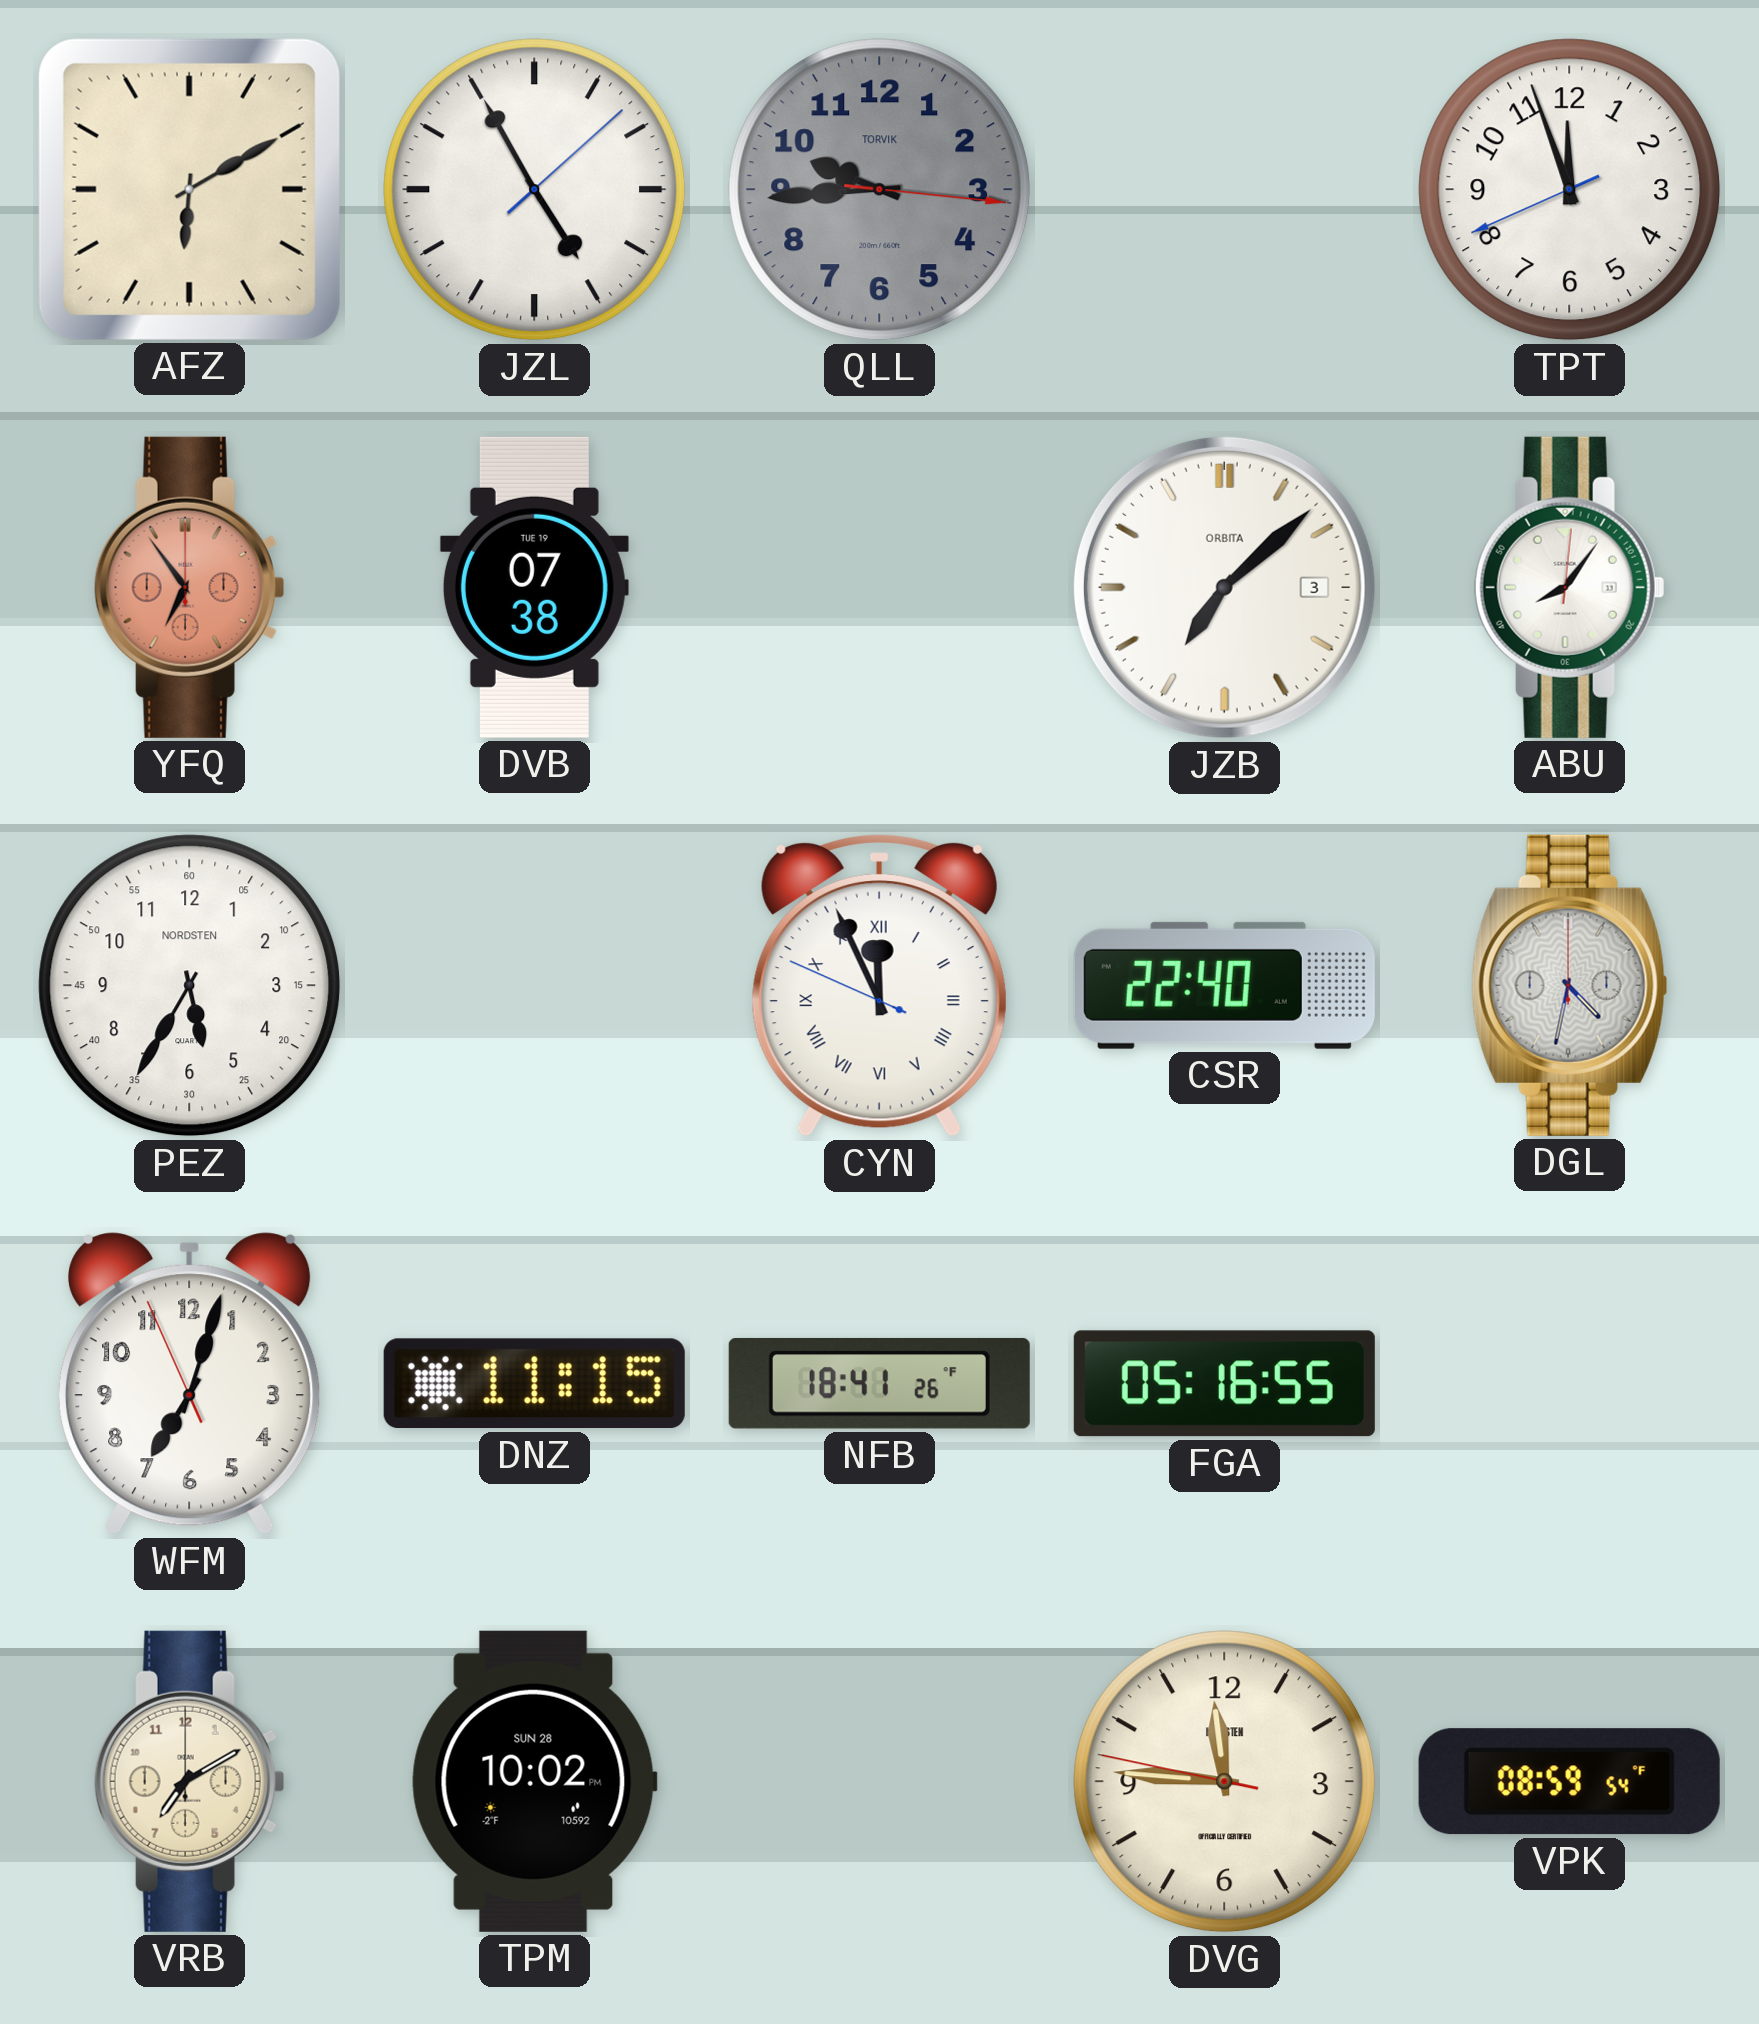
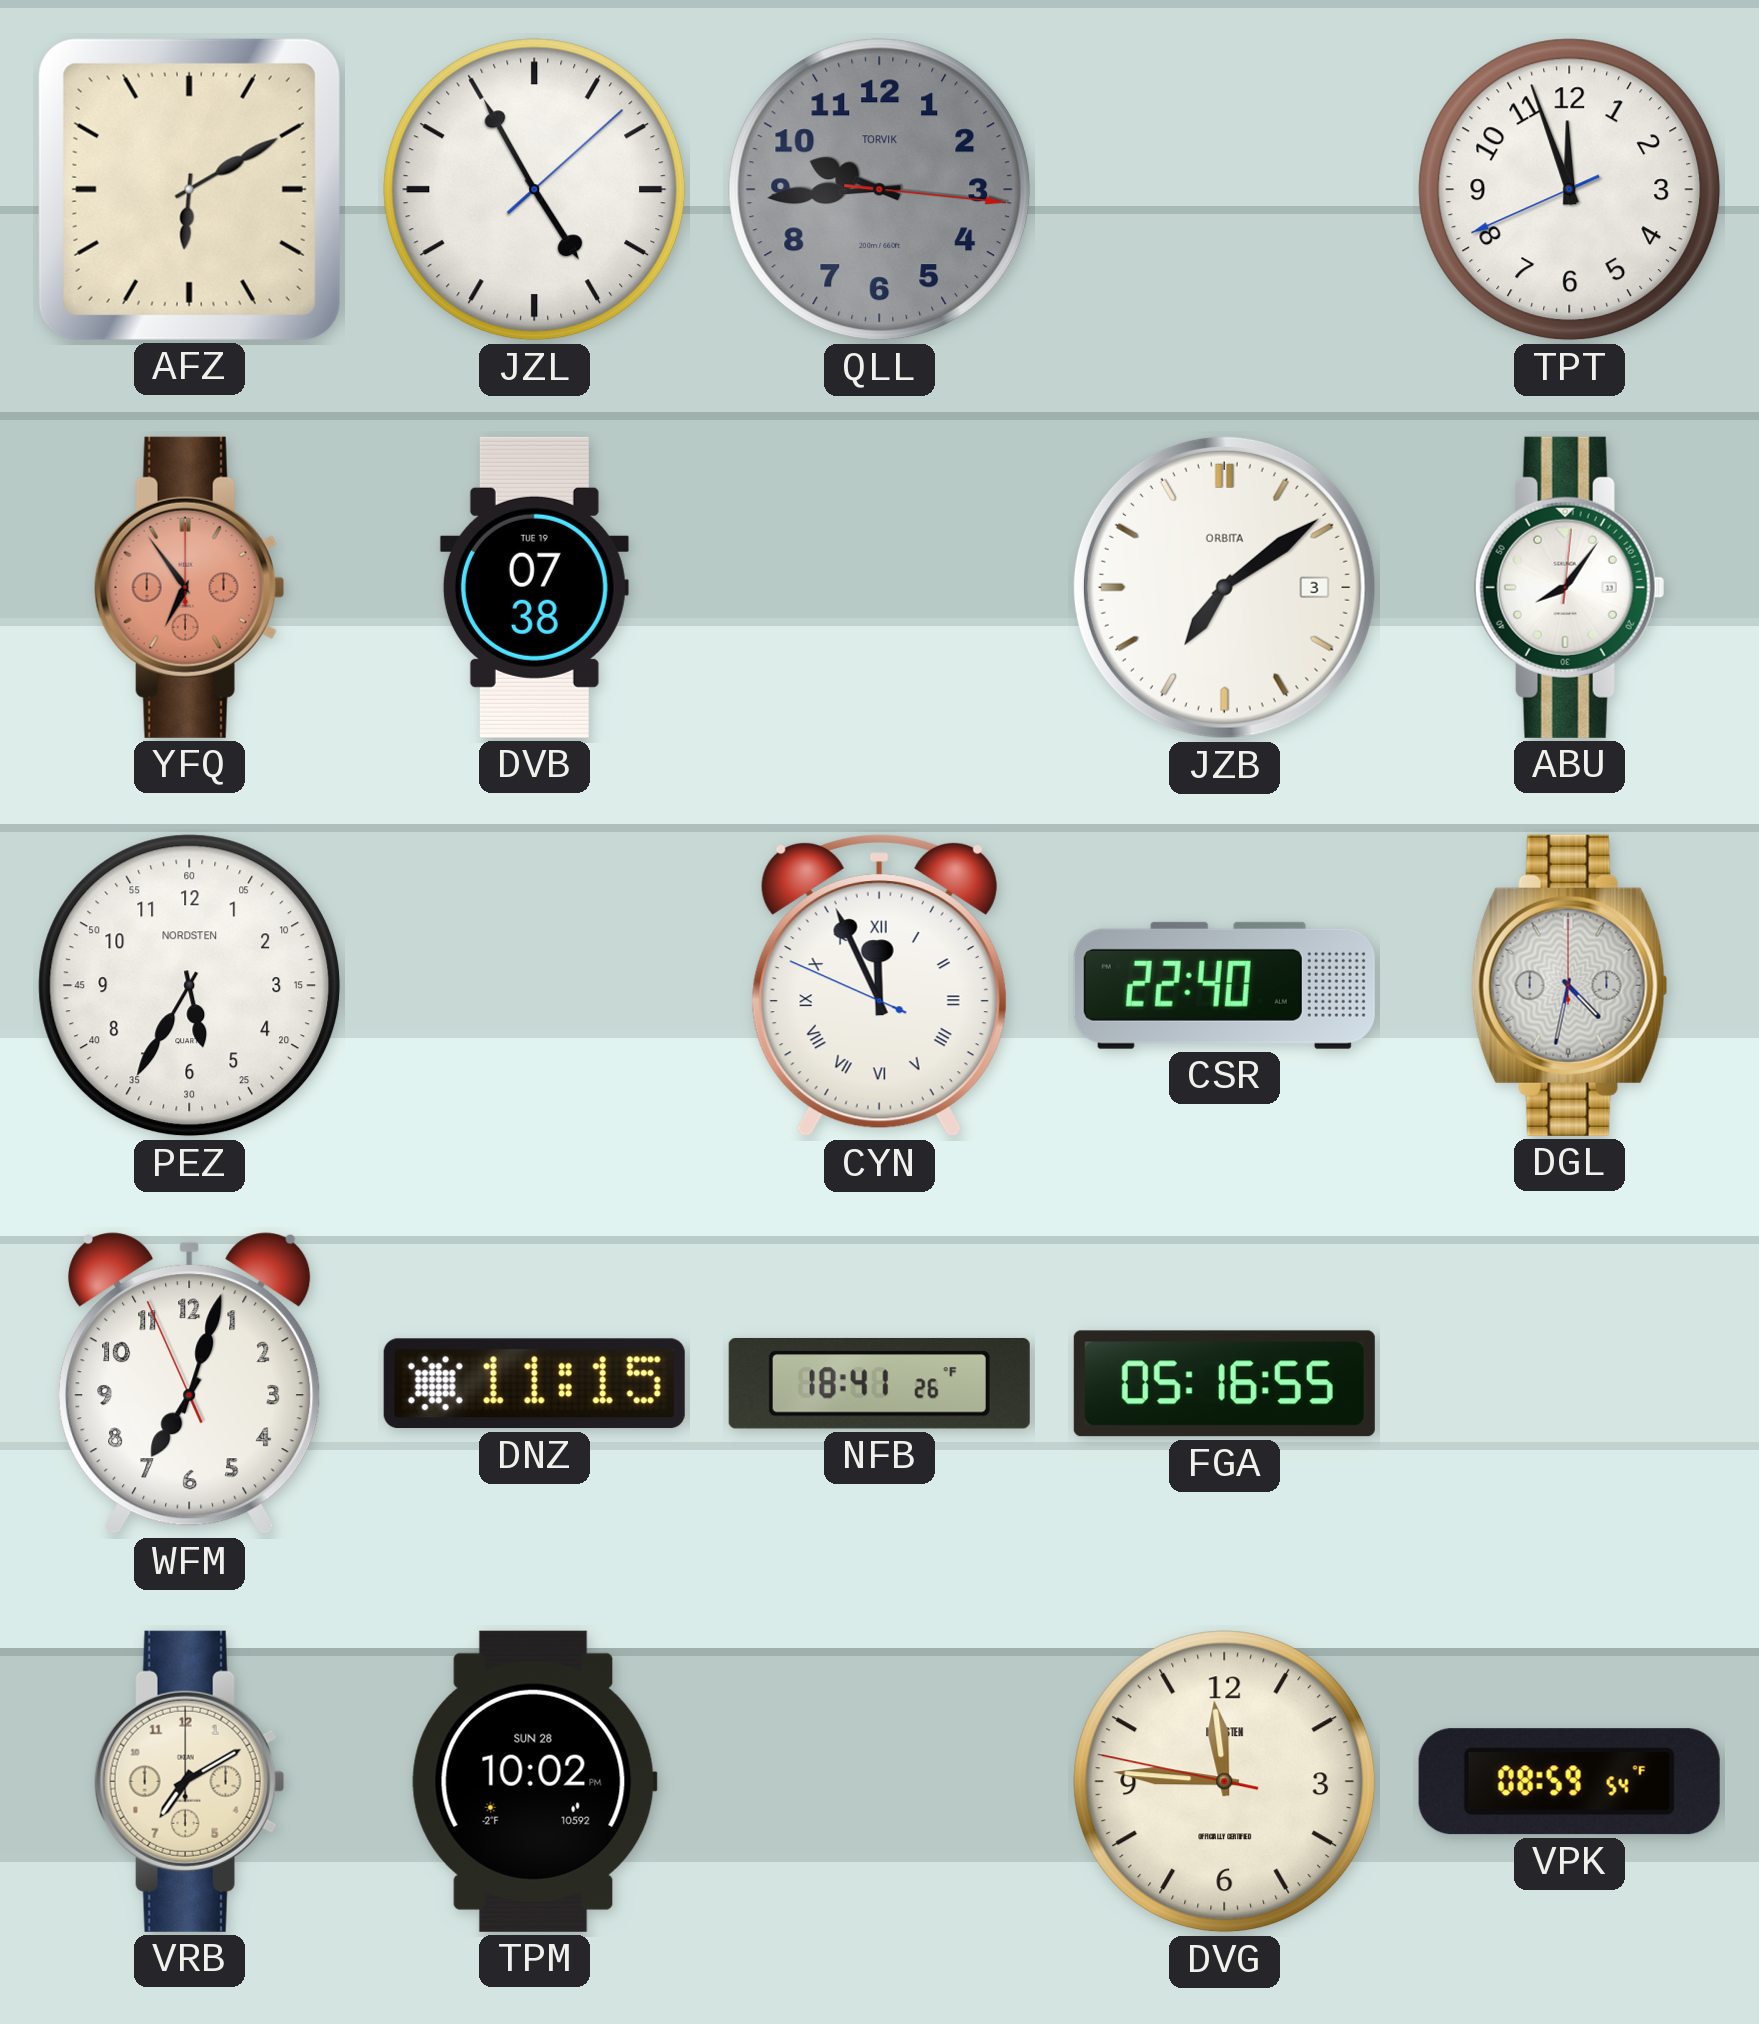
JZB: 7:08 -> 7:09
